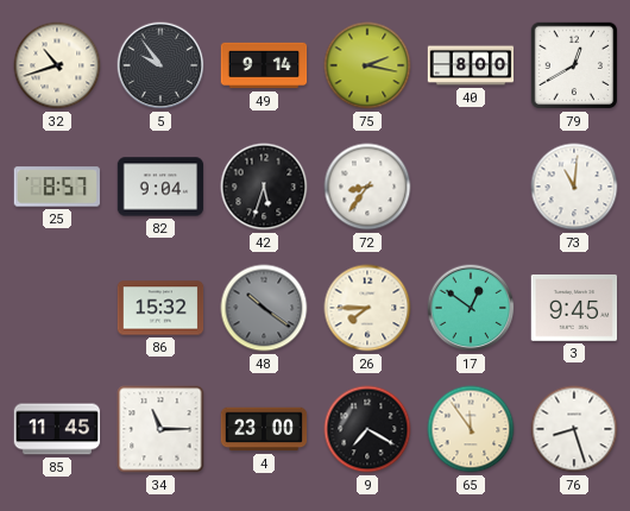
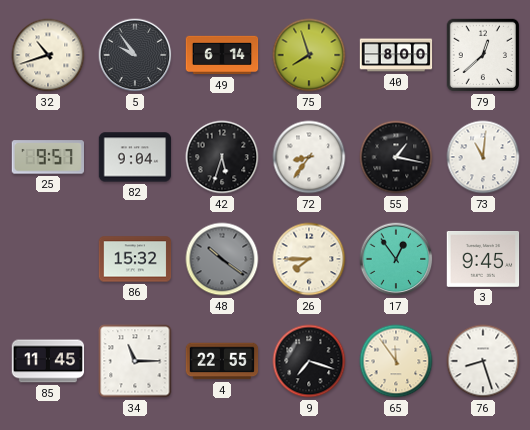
49: 9:14 -> 6:14
75: 2:17 -> 7:57
79: 12:40 -> 12:38
25: 8:57 -> 9:57
55: none -> 1:17
17: 12:51 -> 12:54
4: 23:00 -> 22:55
9: 7:20 -> 7:18
